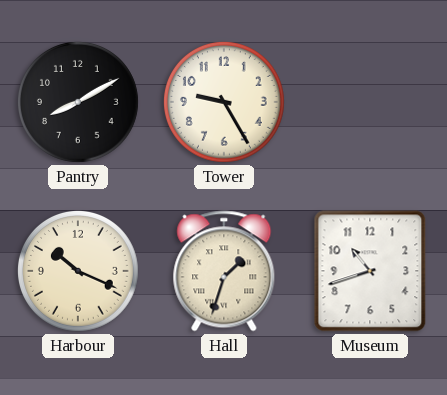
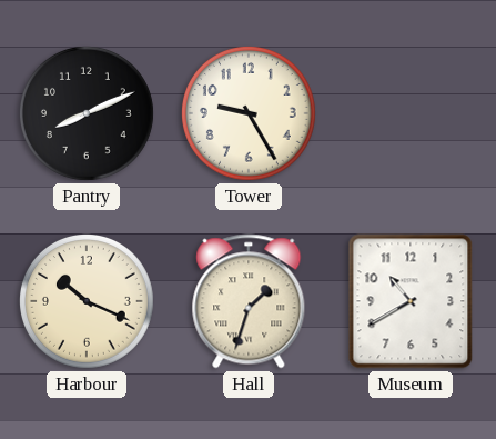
Pantry: 8:10 -> 8:11
Museum: 10:42 -> 10:40
